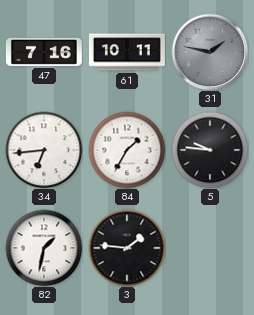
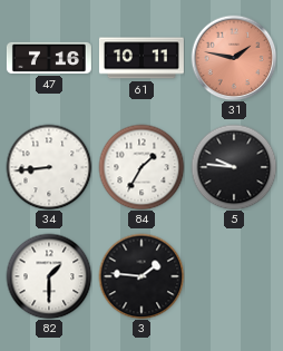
31 dial: grey -> salmon
34: 6:44 -> 8:44
82: 1:32 -> 1:30
